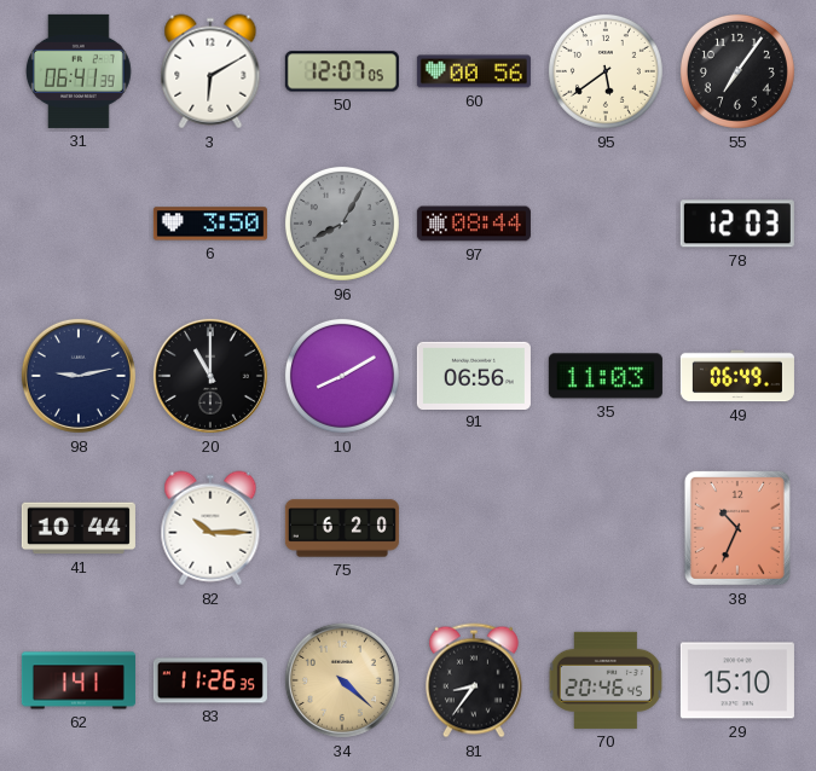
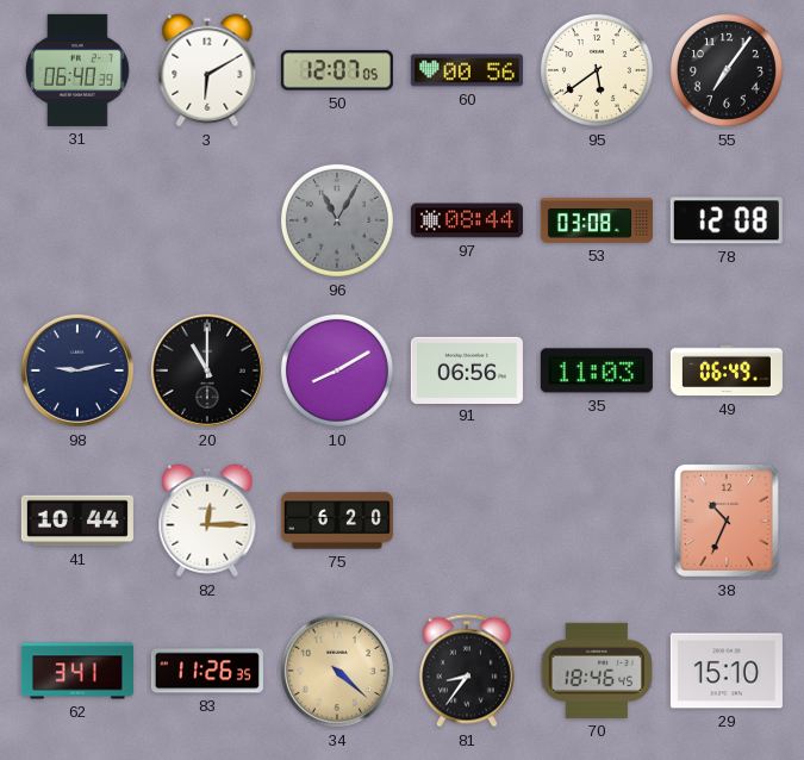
31: 06:41 -> 06:40
6: 3:50 -> none
96: 8:05 -> 11:05
53: none -> 03:08
78: 12:03 -> 12:08
82: 10:15 -> 12:15
62: 1:41 -> 3:41
70: 20:46 -> 18:46
